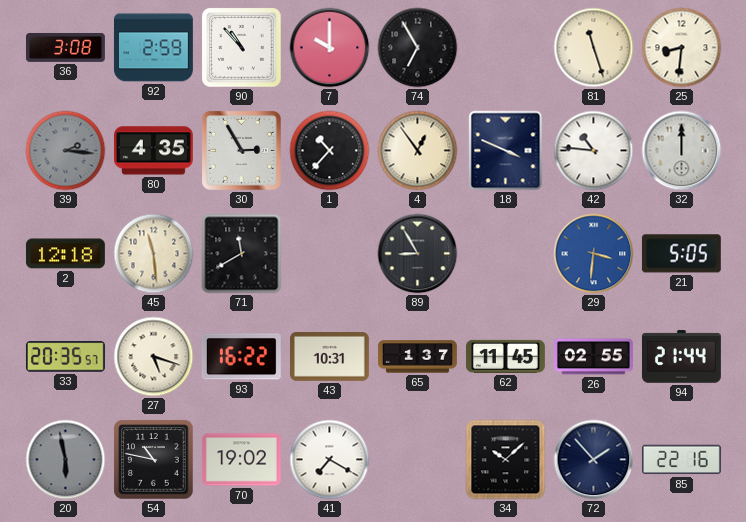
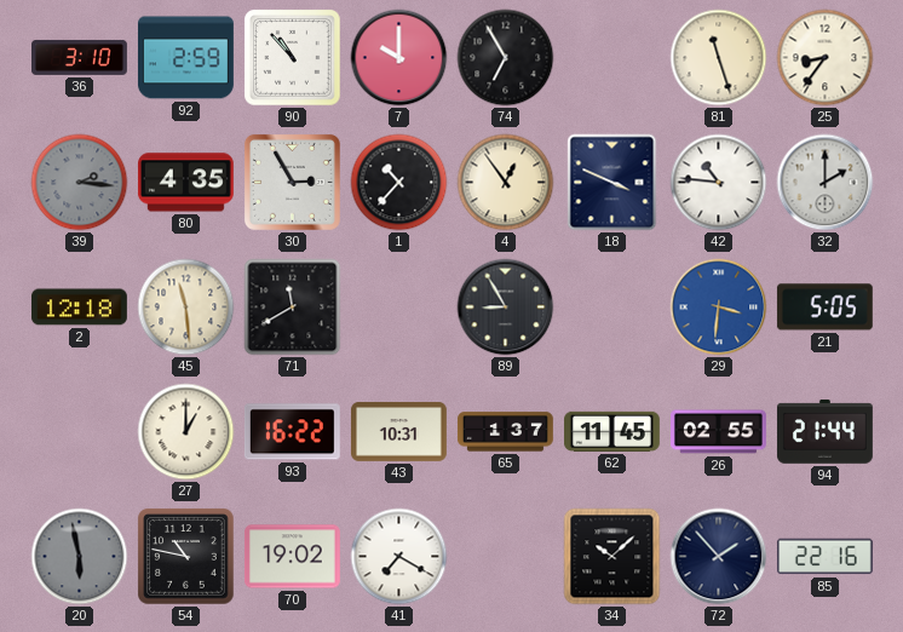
36: 3:08 -> 3:10
25: 8:31 -> 8:36
32: 12:00 -> 2:00
33: 20:35 -> none
27: 5:18 -> 1:00
